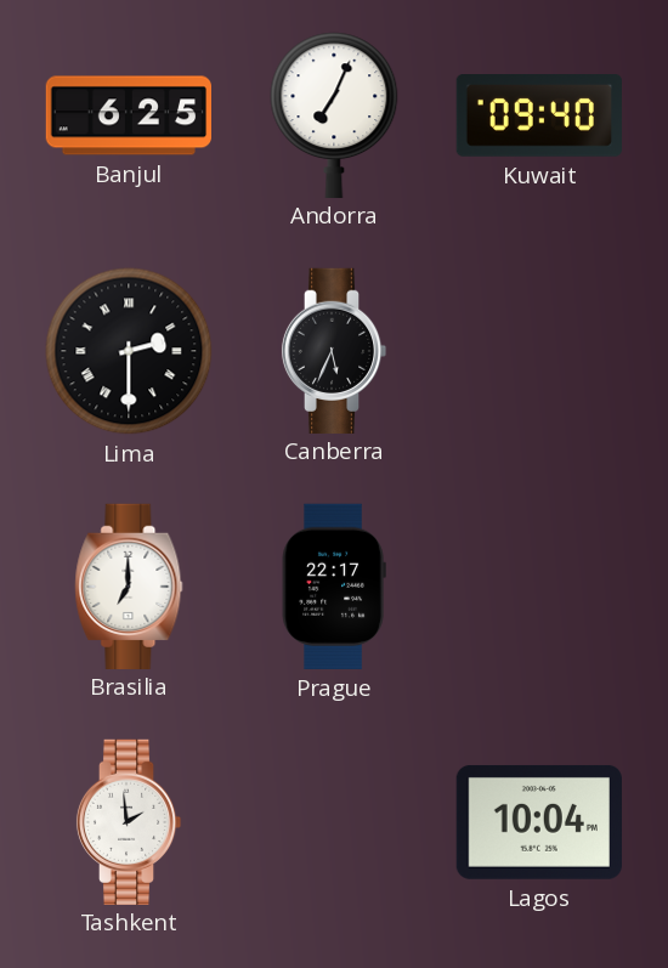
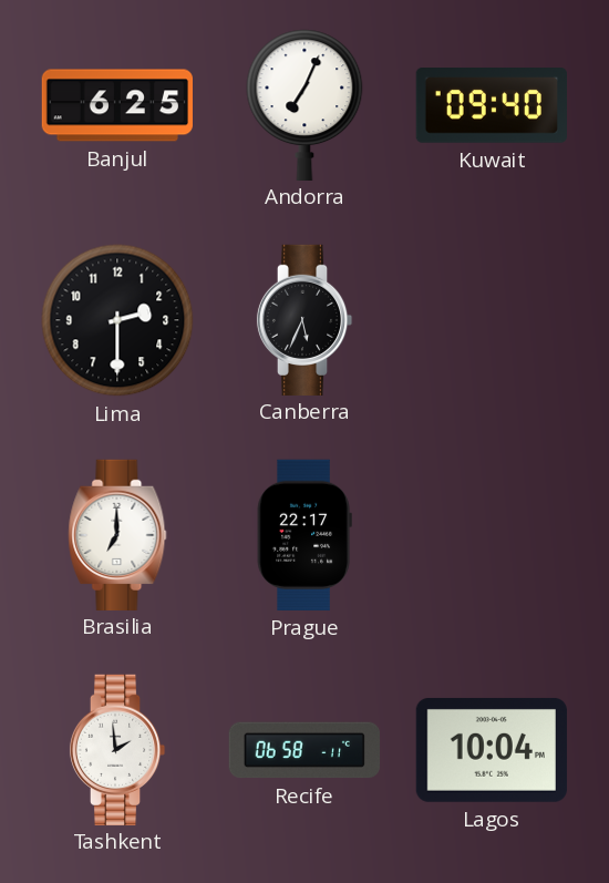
Lima numerals: Roman -> Arabic
Recife: none -> 06:58
